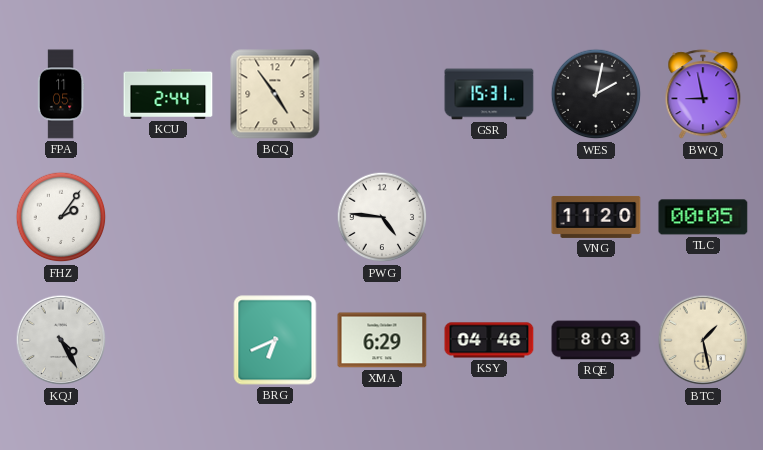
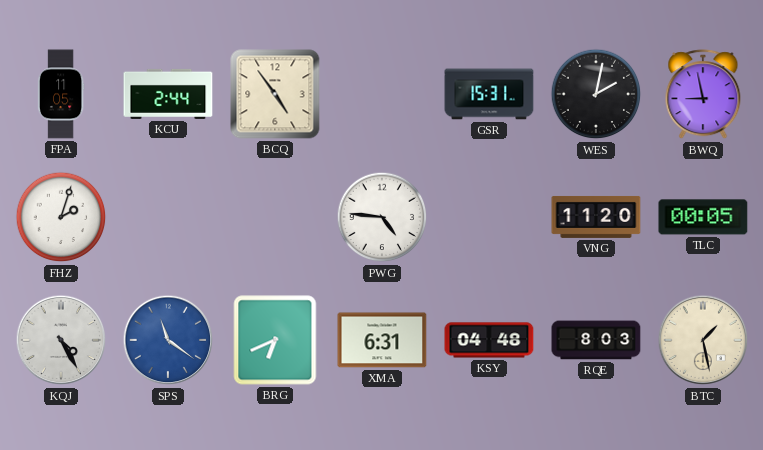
FHZ: 2:06 -> 2:03
SPS: none -> 11:21
XMA: 6:29 -> 6:31
